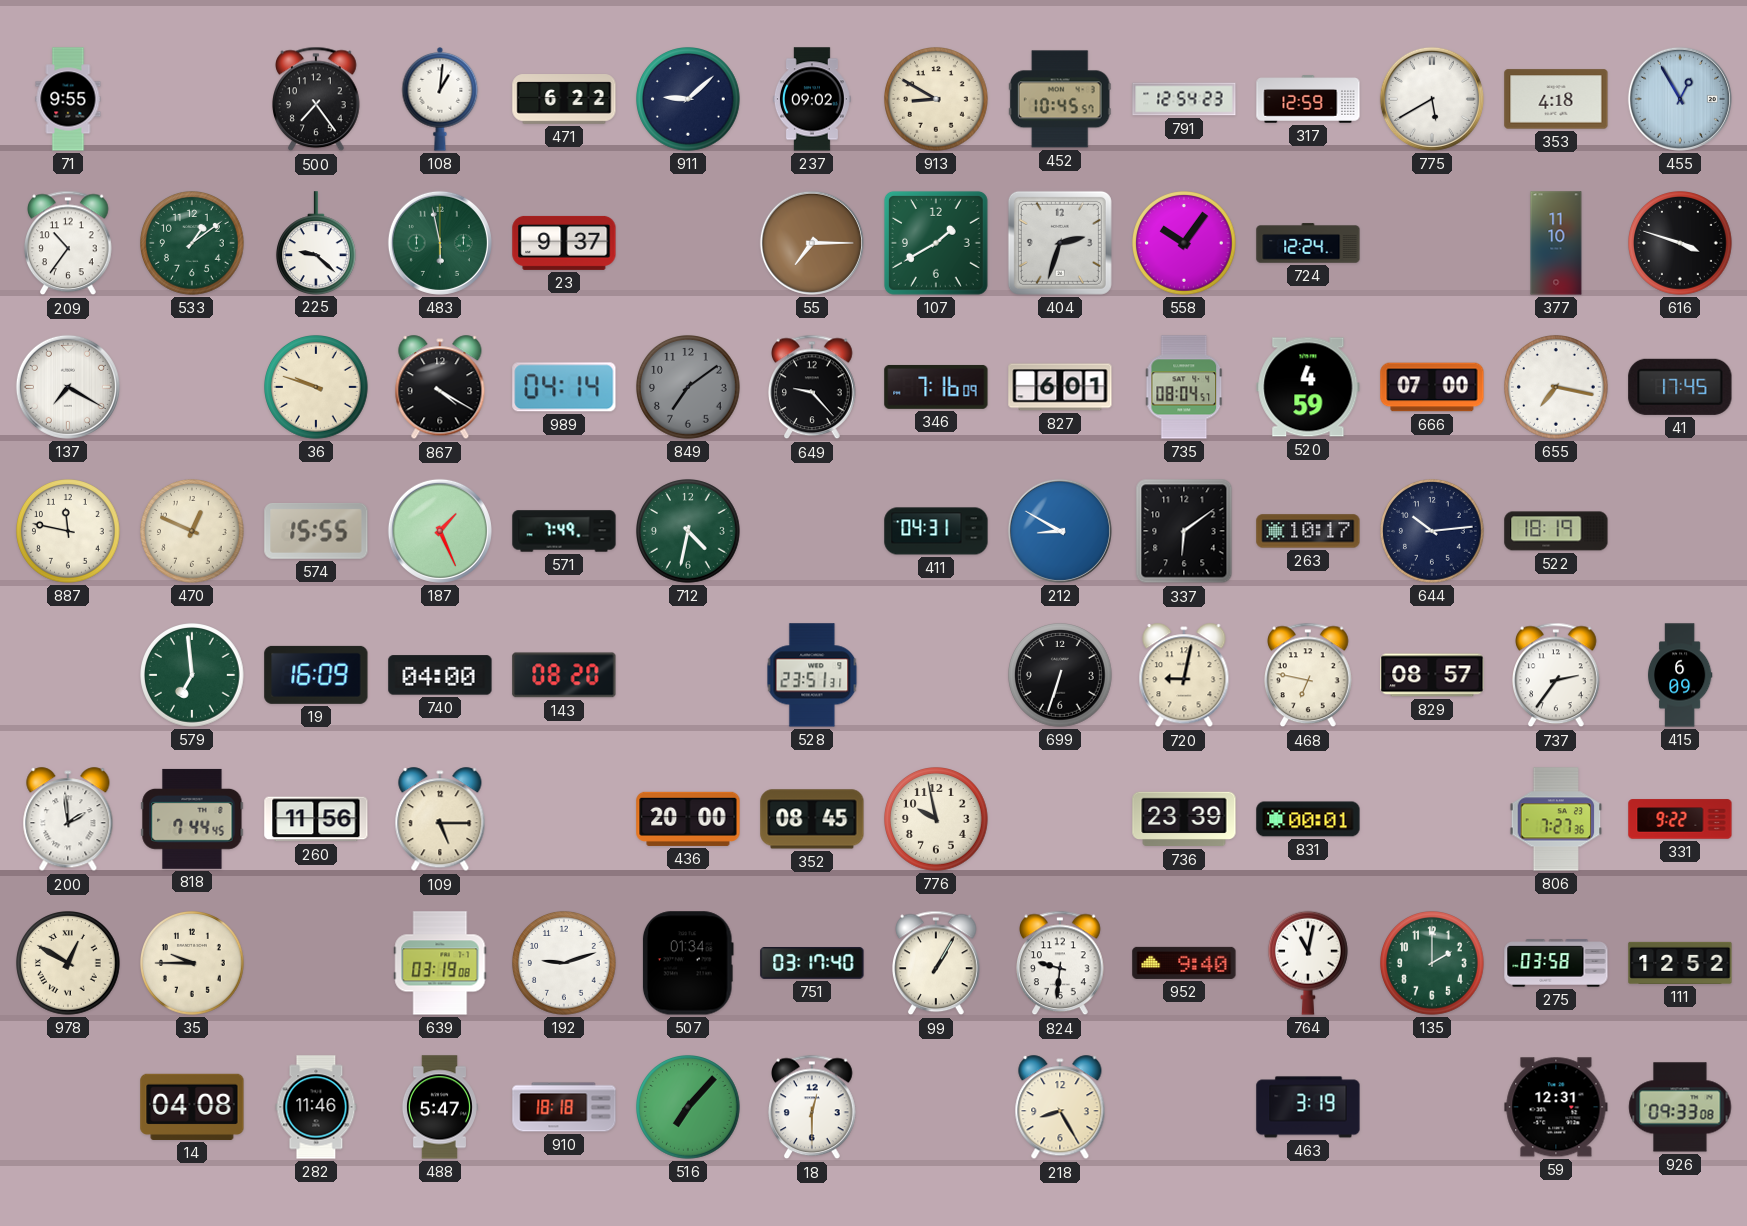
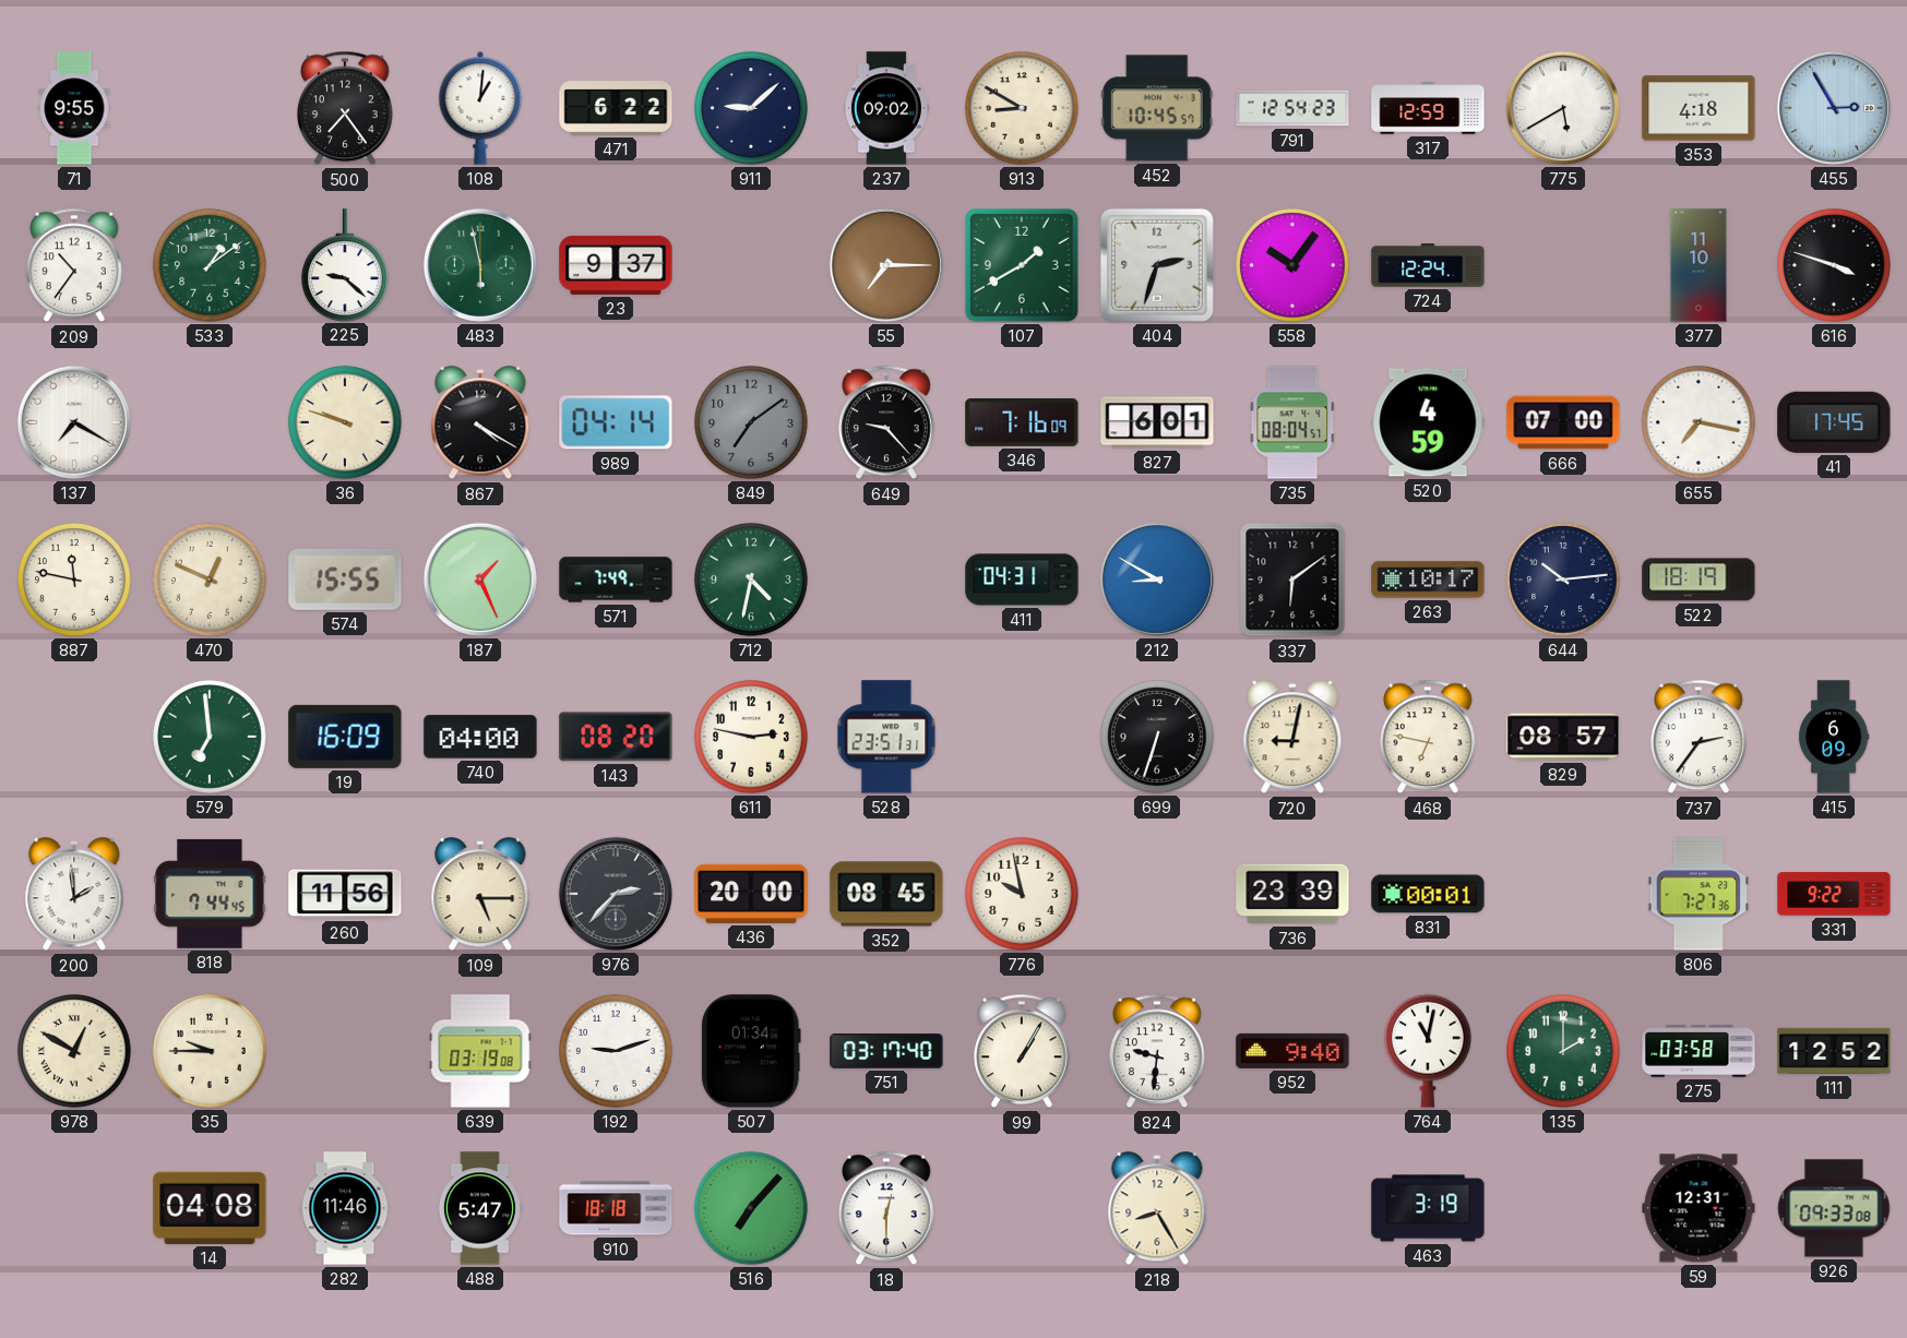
455: 12:55 -> 2:55
611: none -> 2:47
976: none -> 2:37
